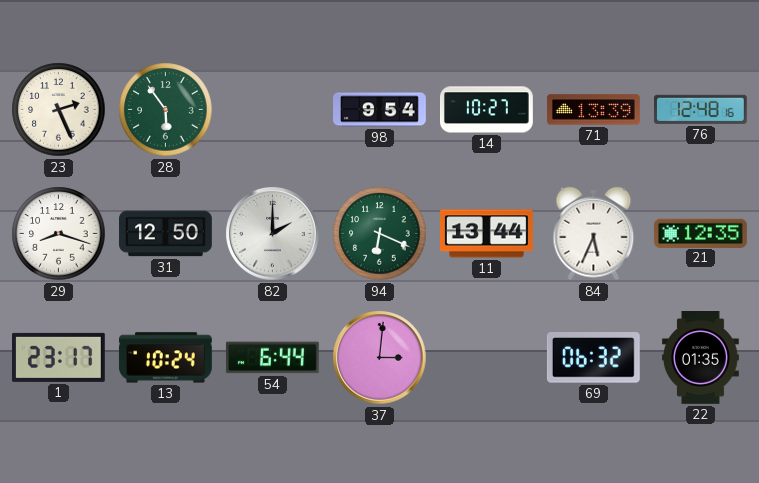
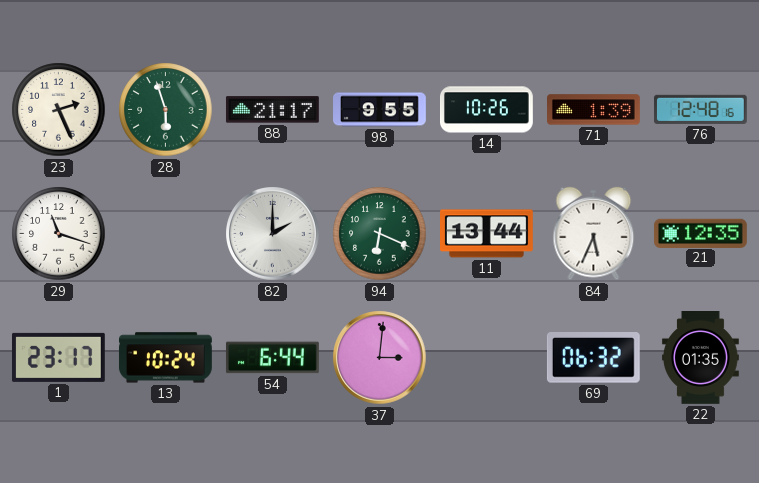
28: 5:54 -> 5:57
88: none -> 21:17
98: 9:54 -> 9:55
14: 10:27 -> 10:26
71: 13:39 -> 1:39
29: 8:18 -> 11:18
31: 12:50 -> none
